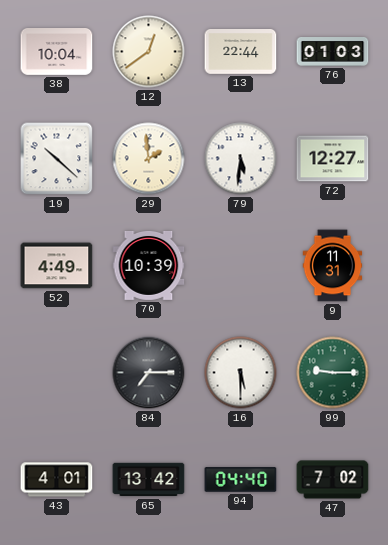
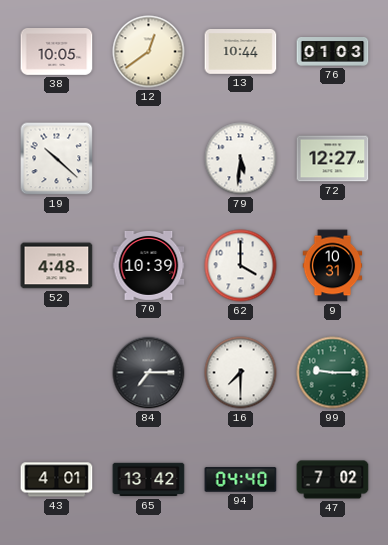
38: 10:04 -> 10:05
13: 22:44 -> 10:44
29: 1:59 -> none
52: 4:49 -> 4:48
62: none -> 4:00
9: 11:31 -> 10:31
16: 5:30 -> 7:30
